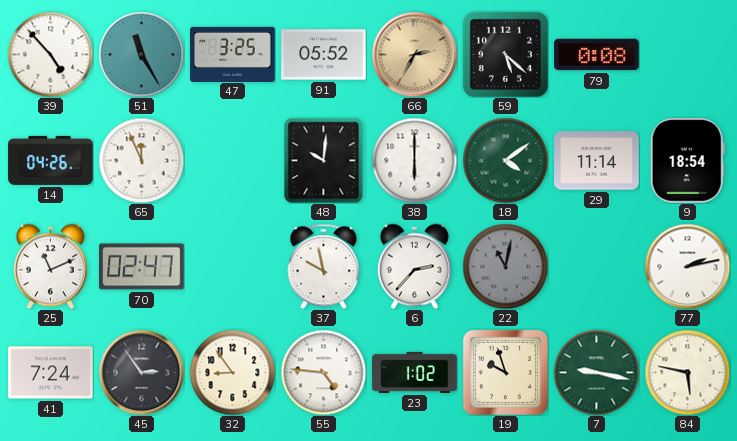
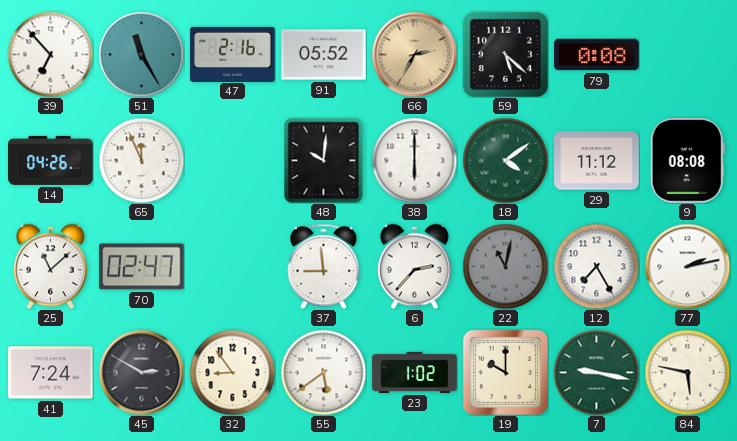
39: 4:53 -> 6:53
47: 3:25 -> 2:16
29: 11:14 -> 11:12
9: 18:54 -> 08:08
25: 11:11 -> 11:08
37: 9:58 -> 8:59
12: none -> 7:25
45: 2:54 -> 2:50
55: 4:46 -> 5:39
19: 9:57 -> 10:00
